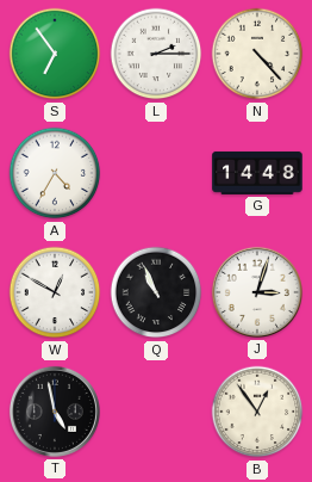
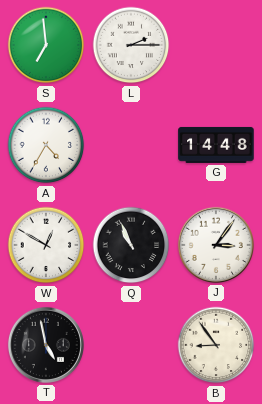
S: 6:54 -> 6:59
N: 4:23 -> none
J: 3:03 -> 3:06
B: 12:54 -> 8:54
